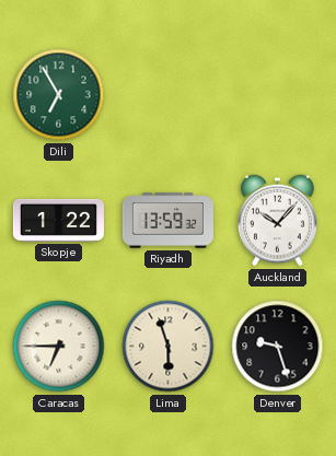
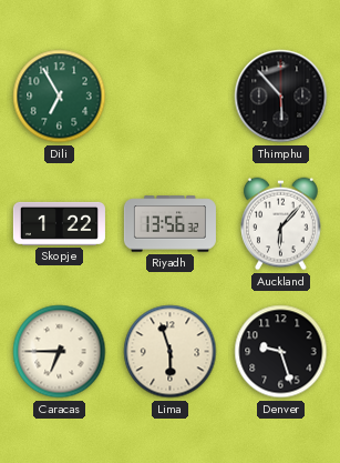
Thimphu: none -> 5:53
Riyadh: 13:59 -> 13:56
Auckland: 10:07 -> 6:07
